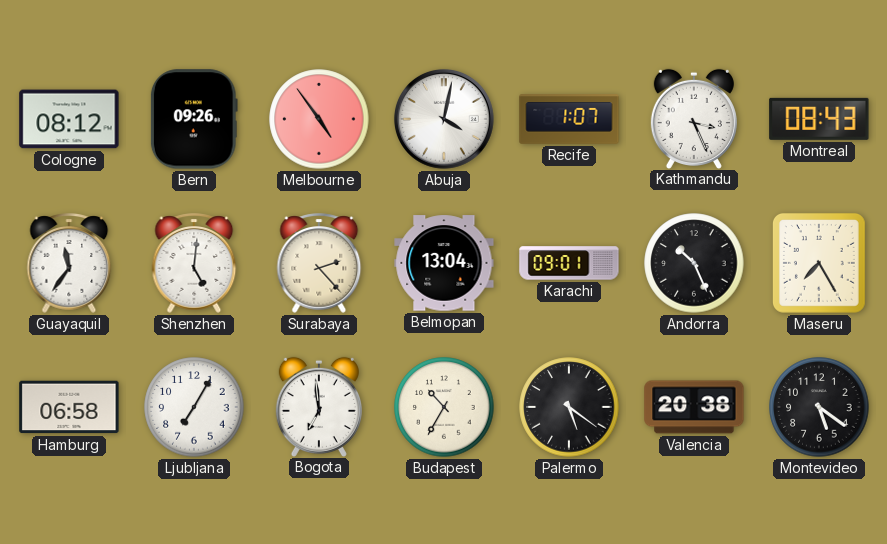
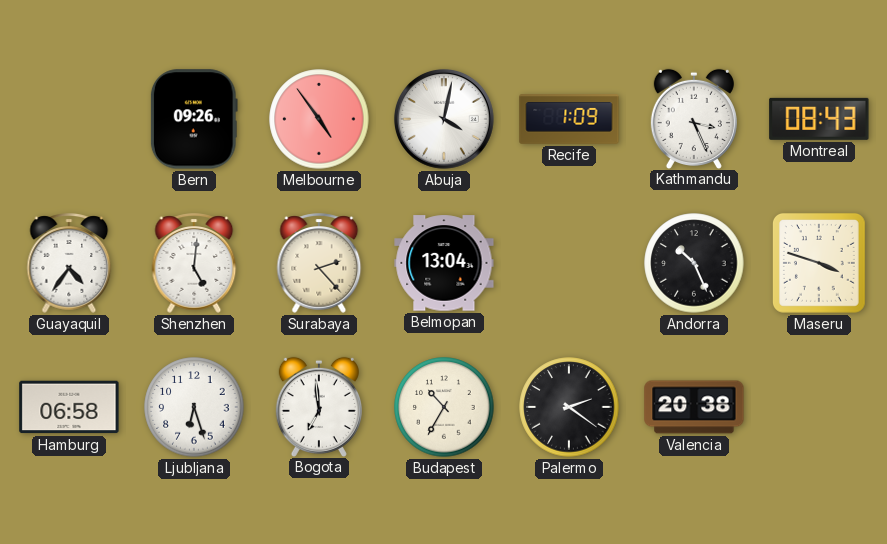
Cologne: 08:12 -> none
Recife: 1:07 -> 1:09
Guayaquil: 11:36 -> 4:36
Karachi: 09:01 -> none
Maseru: 7:25 -> 3:48
Ljubljana: 7:05 -> 6:27
Palermo: 5:21 -> 2:21
Montevideo: 5:21 -> none
